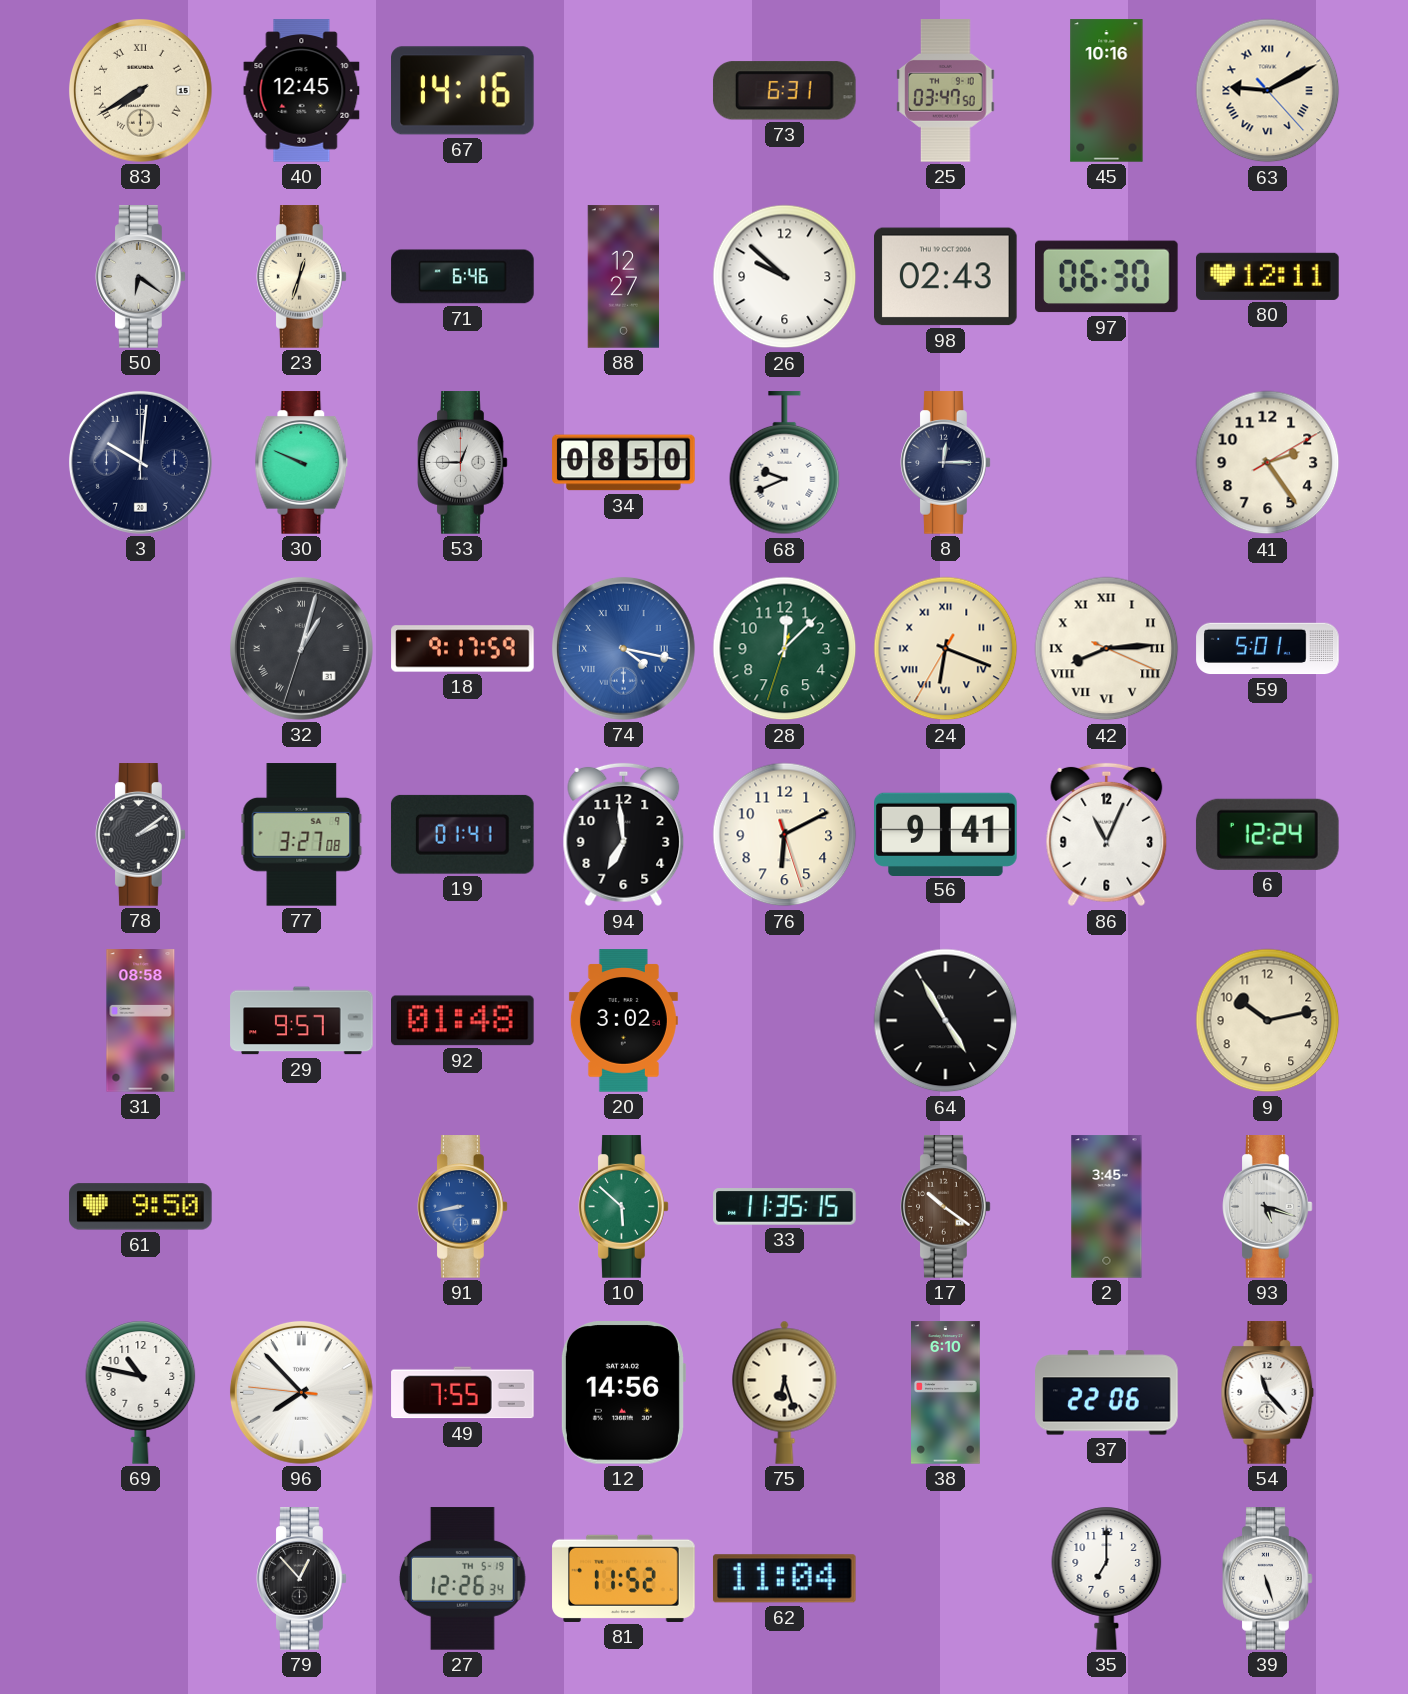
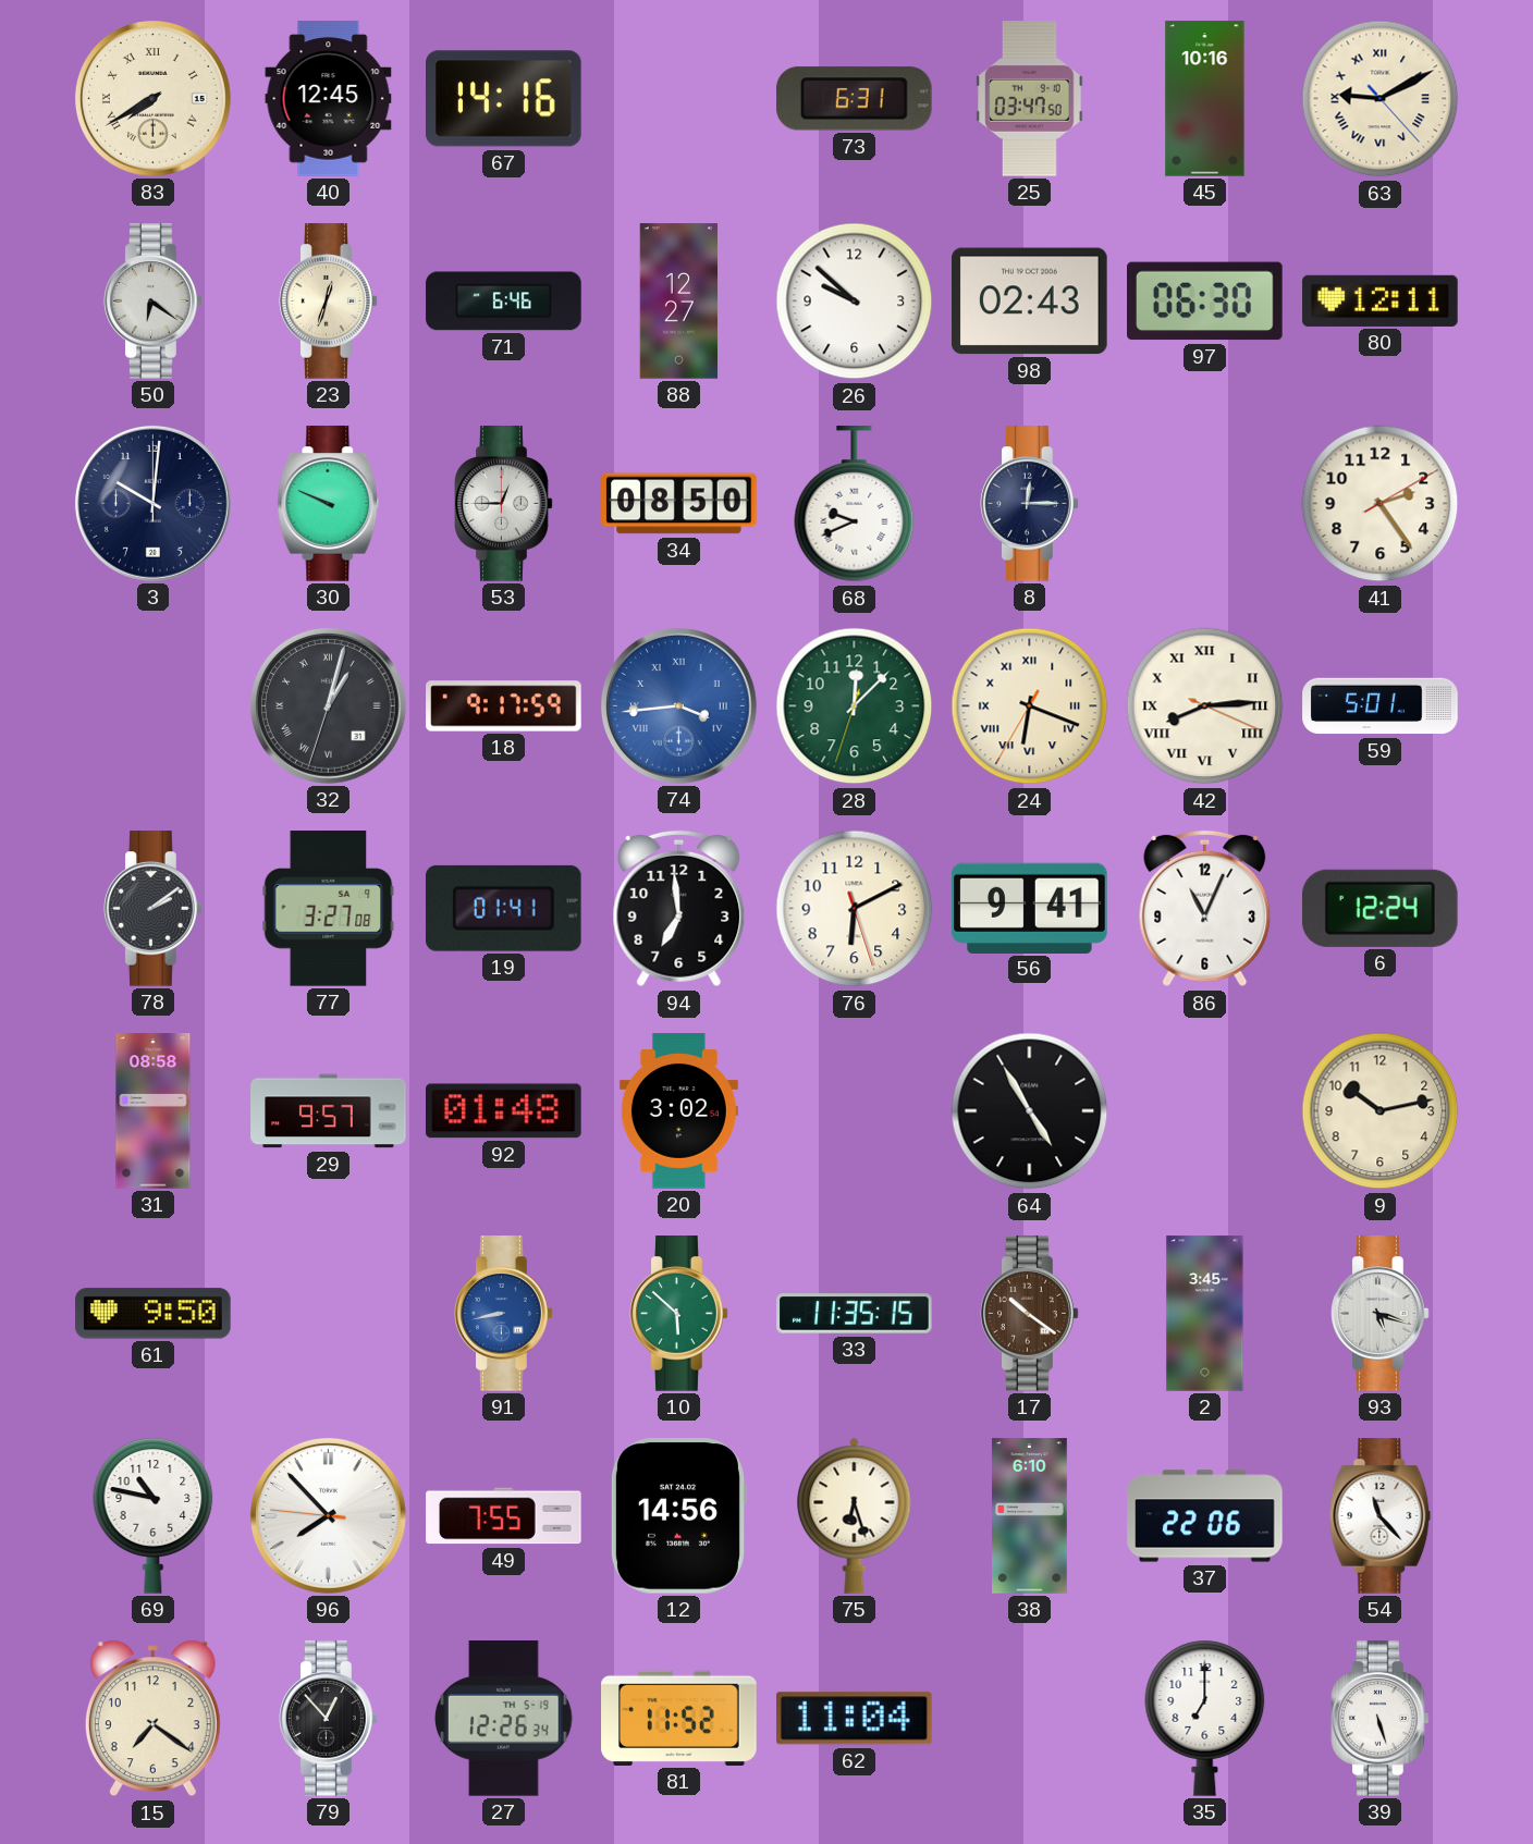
74: 4:17 -> 3:44
15: none -> 7:21
